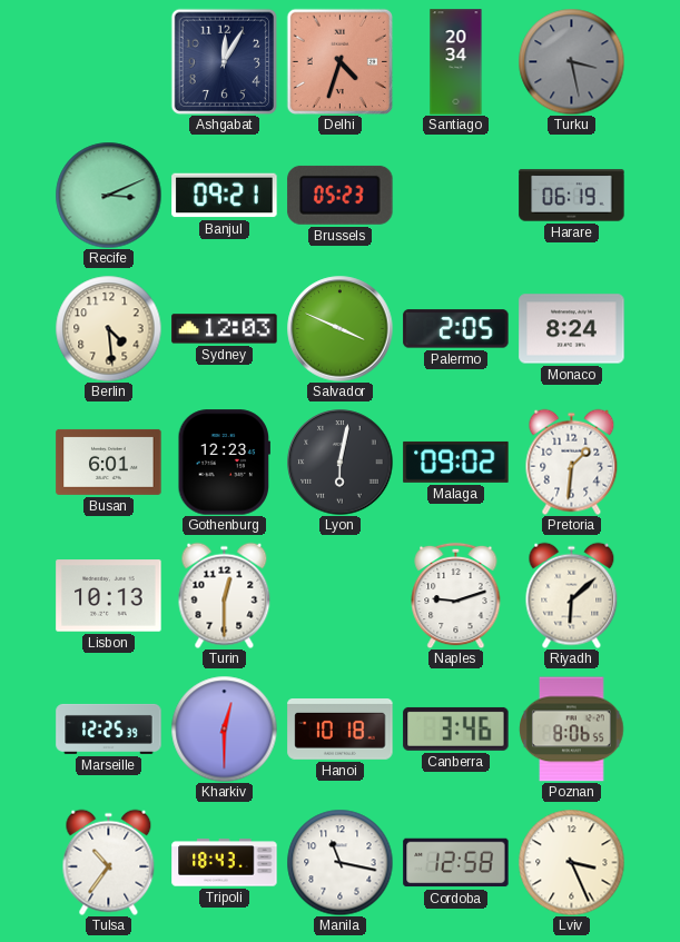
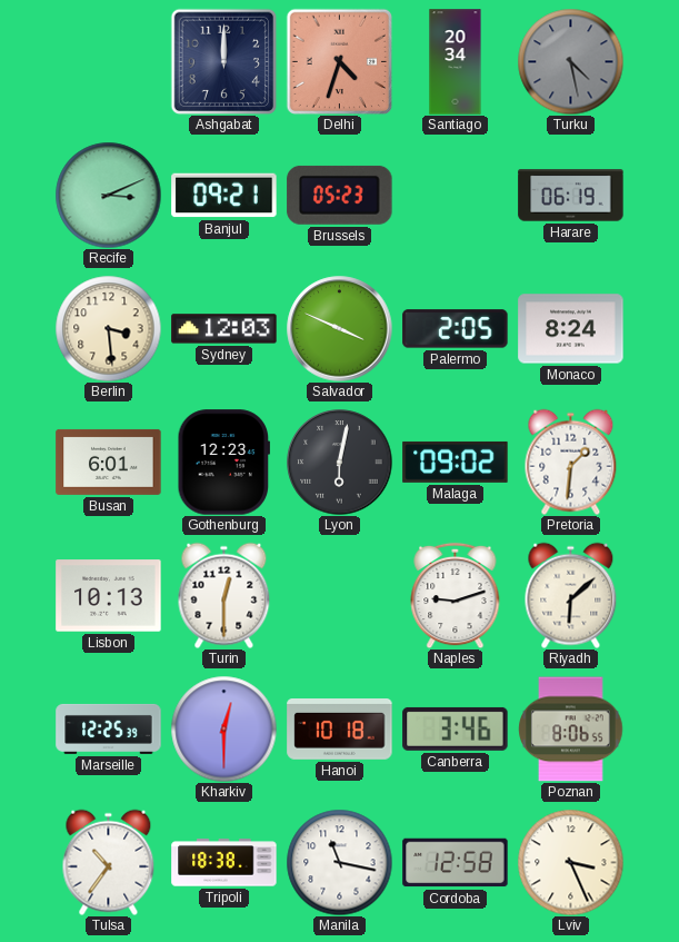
Ashgabat: 12:05 -> 12:00
Turku: 3:28 -> 4:28
Berlin: 4:29 -> 3:29
Tripoli: 18:43 -> 18:38
